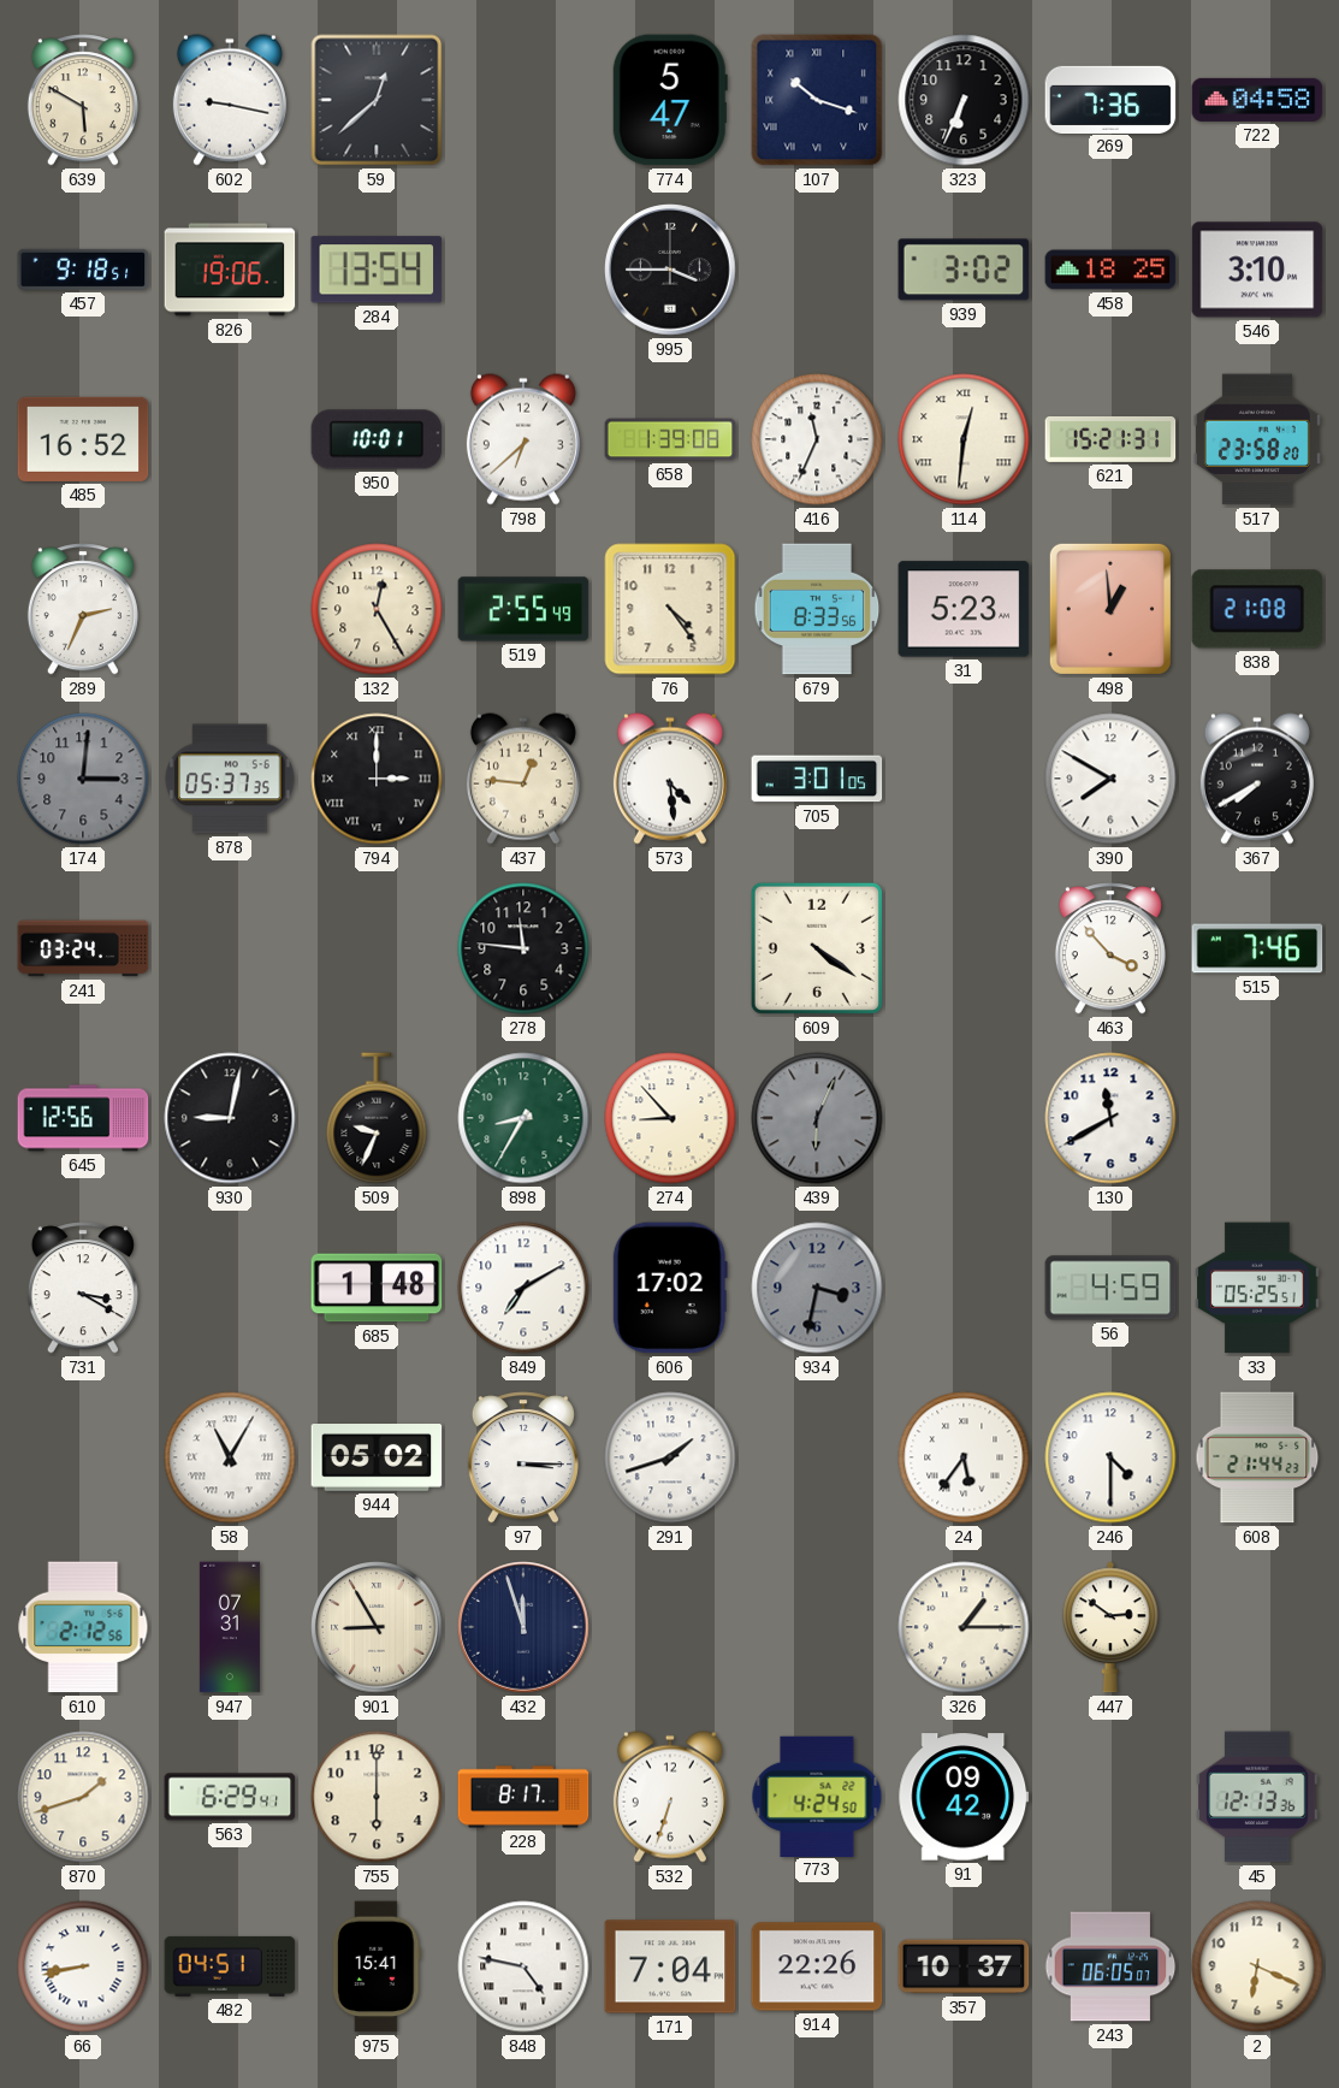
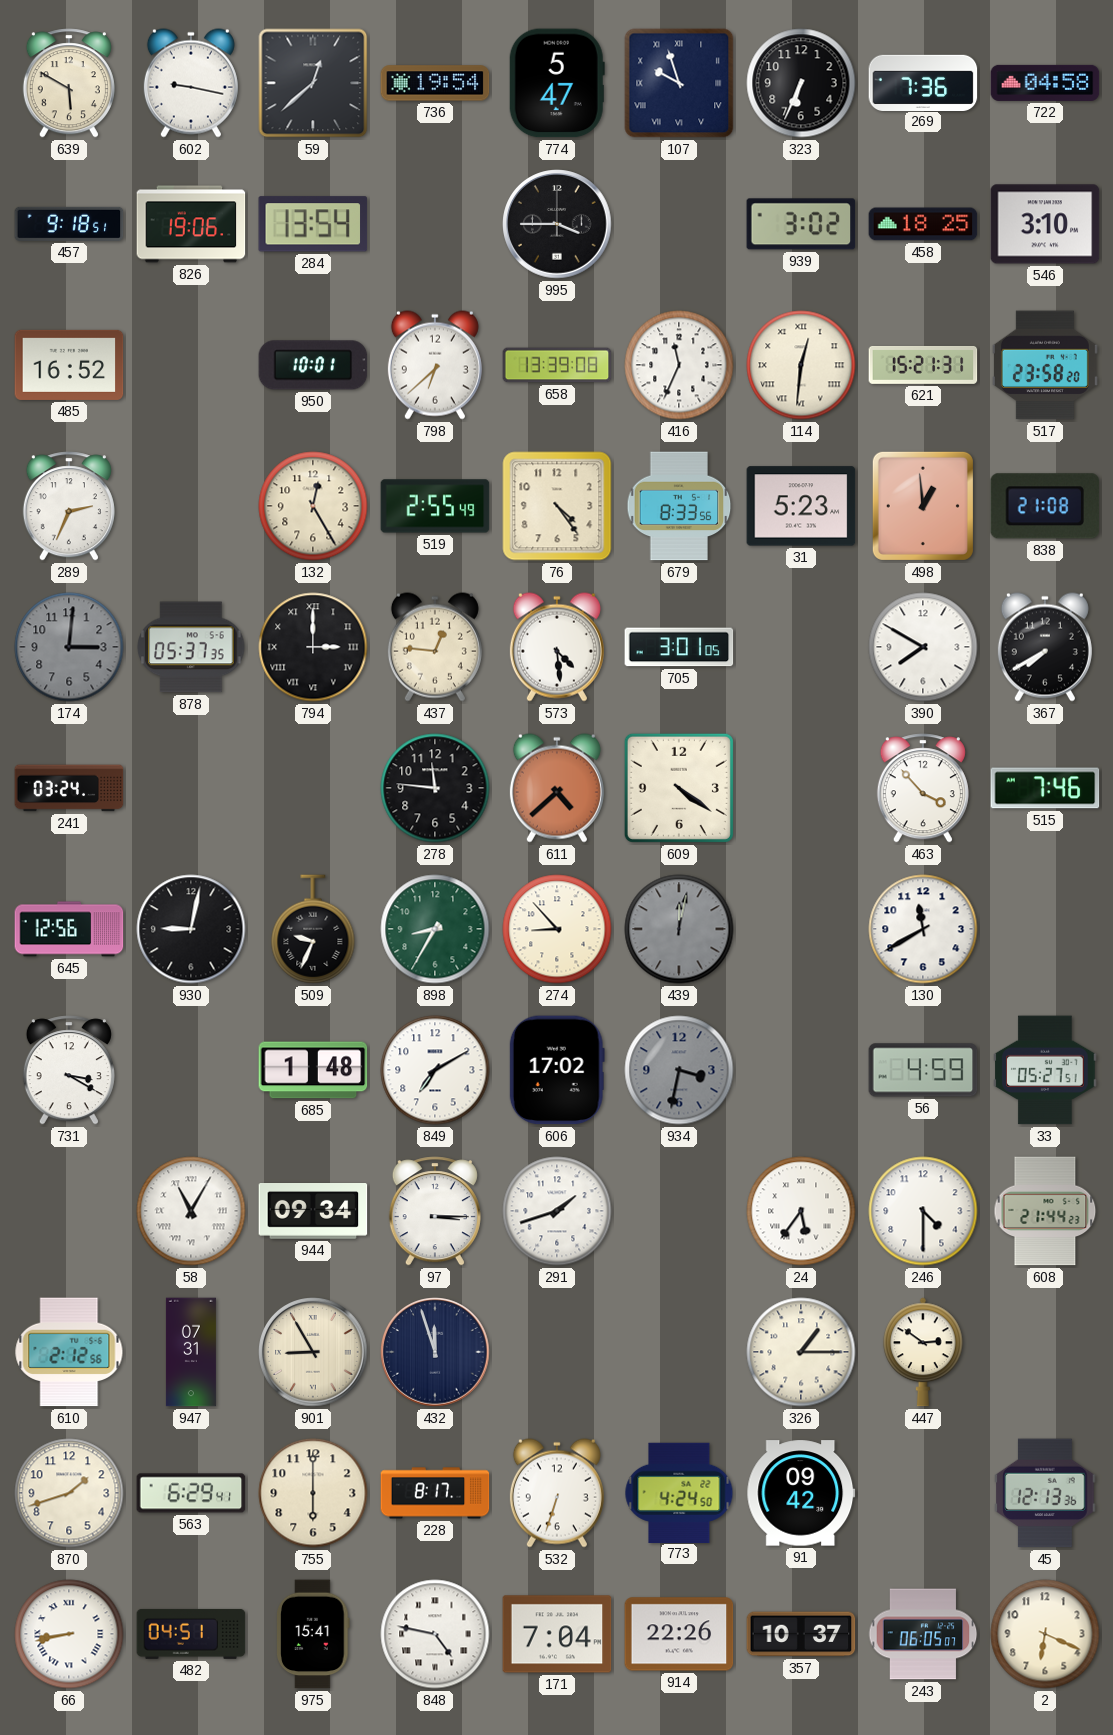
736: none -> 19:54
107: 10:18 -> 9:57
658: 1:39 -> 13:39
611: none -> 4:38
439: 6:04 -> 12:02
33: 05:25 -> 05:27
944: 05:02 -> 09:34
